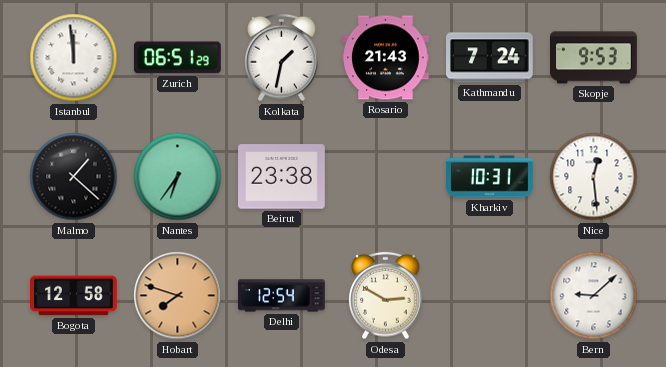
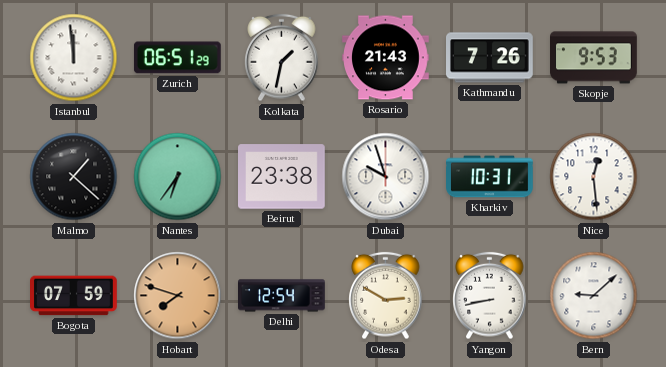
Kathmandu: 7:24 -> 7:26
Dubai: none -> 9:57
Bogota: 12:58 -> 07:59
Yangon: none -> 8:43
